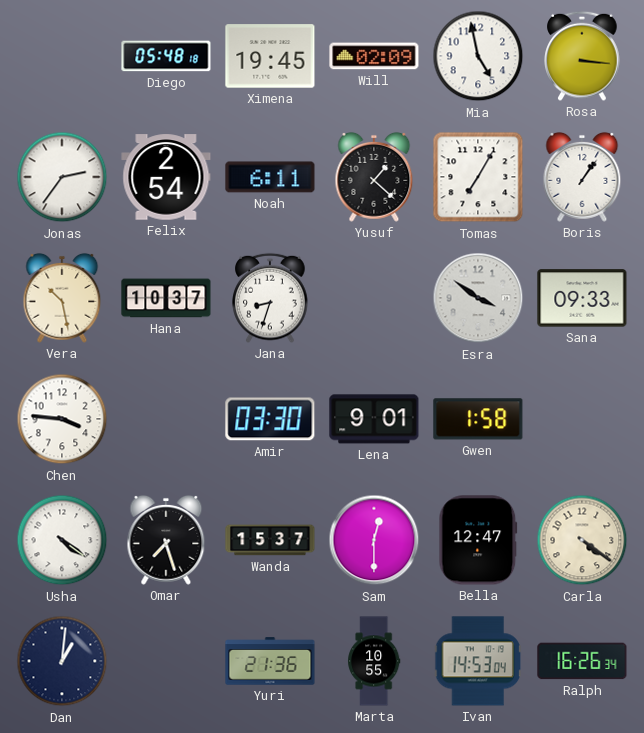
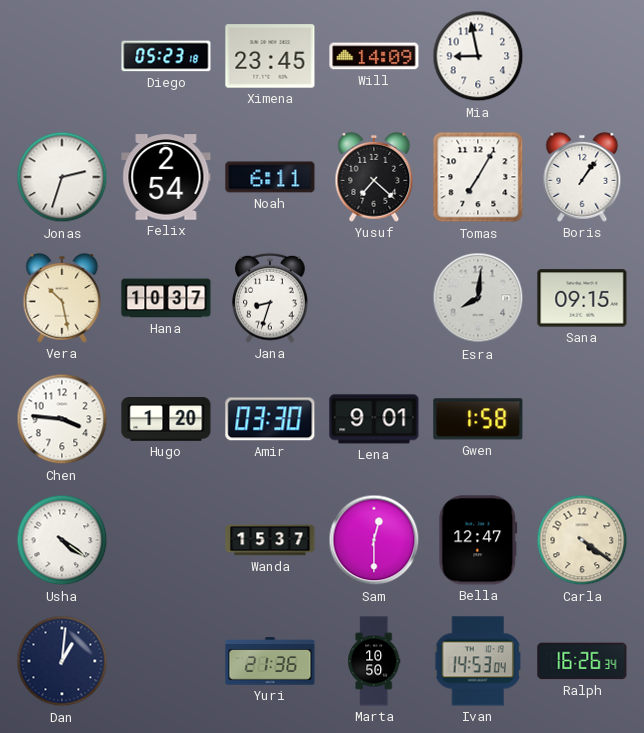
Diego: 05:48 -> 05:23
Ximena: 19:45 -> 23:45
Will: 02:09 -> 14:09
Mia: 4:58 -> 8:58
Rosa: 3:16 -> none
Jonas: 2:36 -> 2:33
Yusuf: 1:22 -> 7:22
Esra: 3:51 -> 8:01
Sana: 09:33 -> 09:15
Hugo: none -> 1:20
Omar: 7:27 -> none
Marta: 10:55 -> 10:50
